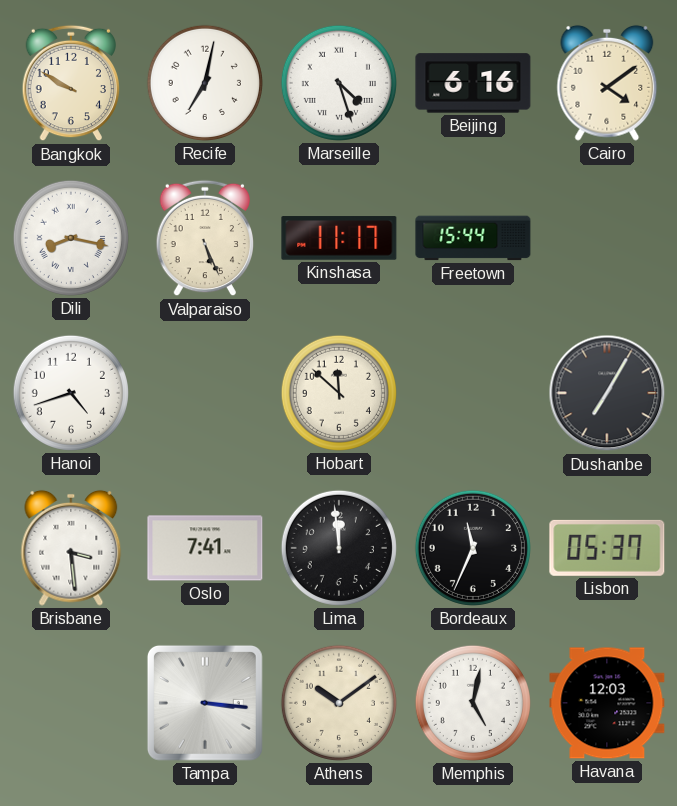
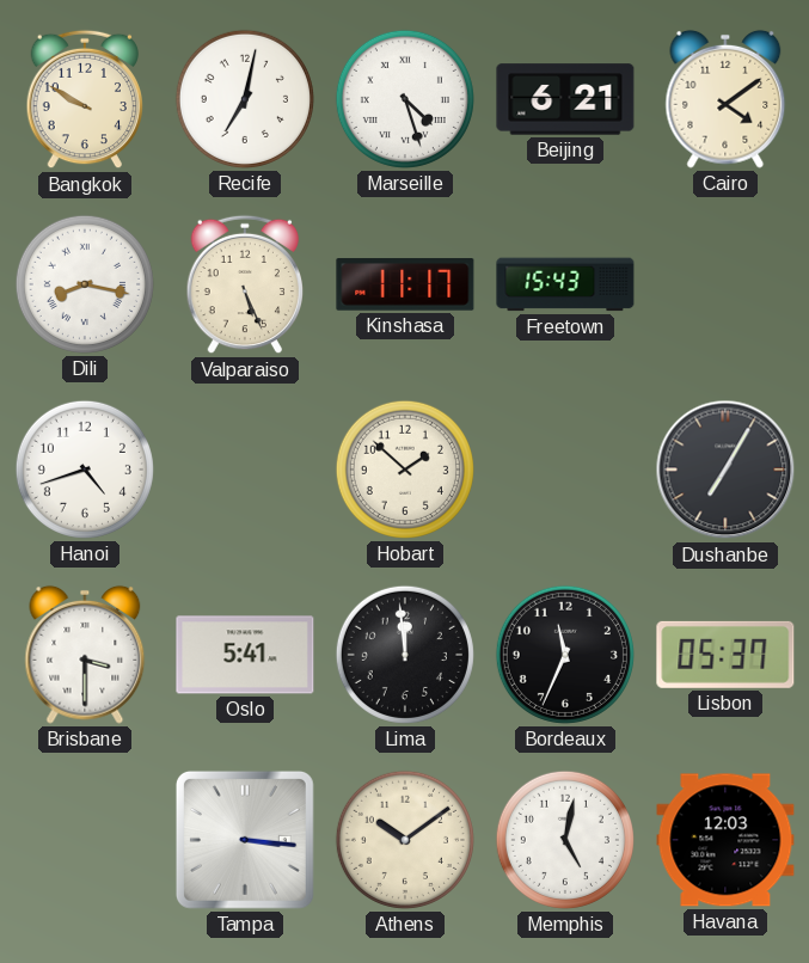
Beijing: 6:16 -> 6:21
Freetown: 15:44 -> 15:43
Hobart: 11:52 -> 1:52
Brisbane: 3:29 -> 3:30
Oslo: 7:41 -> 5:41
